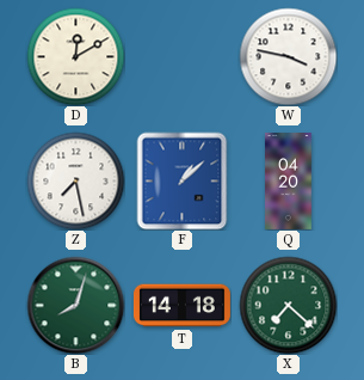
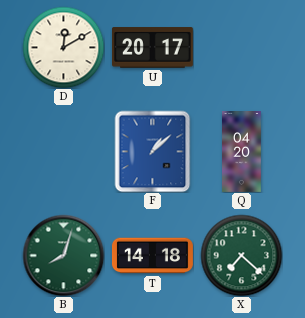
U: none -> 20:17
W: 3:47 -> none
Z: 7:28 -> none
